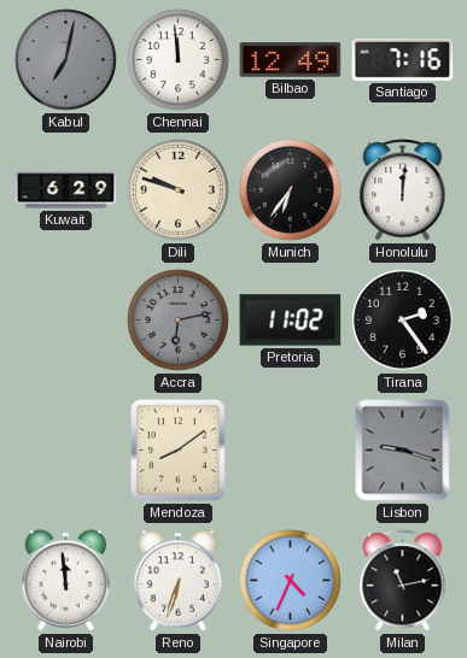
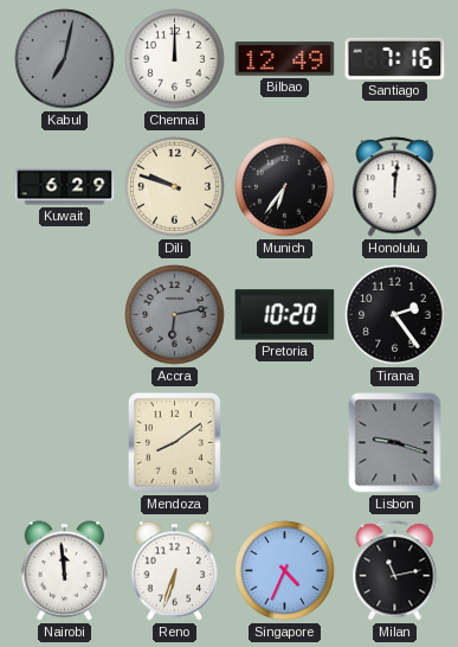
Chennai: 11:59 -> 12:00
Pretoria: 11:02 -> 10:20
